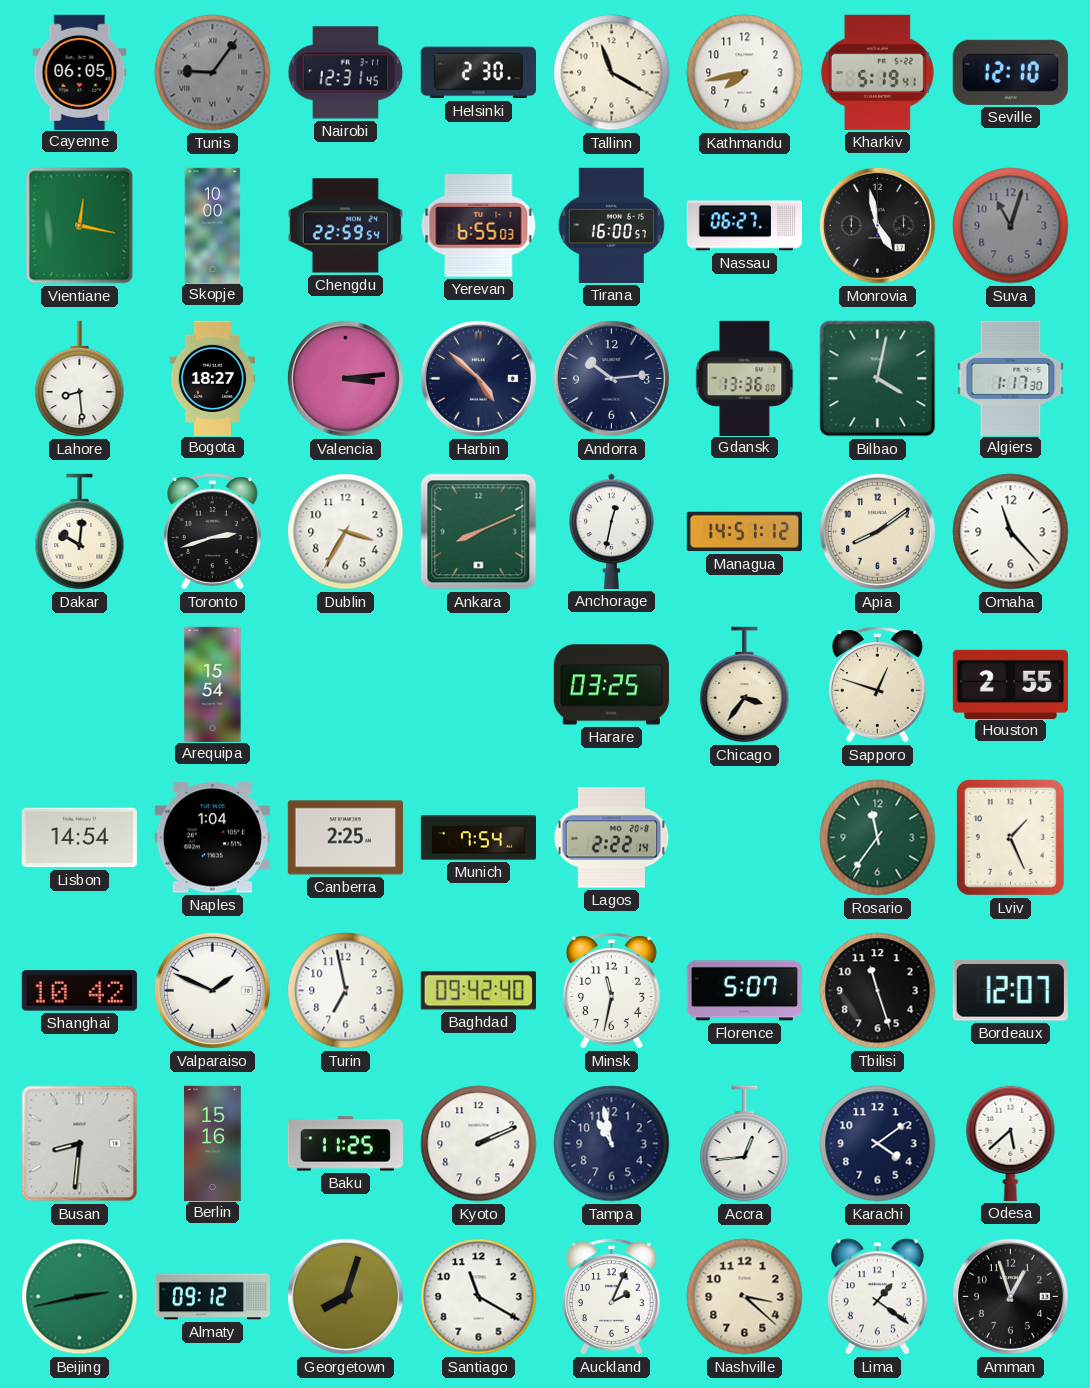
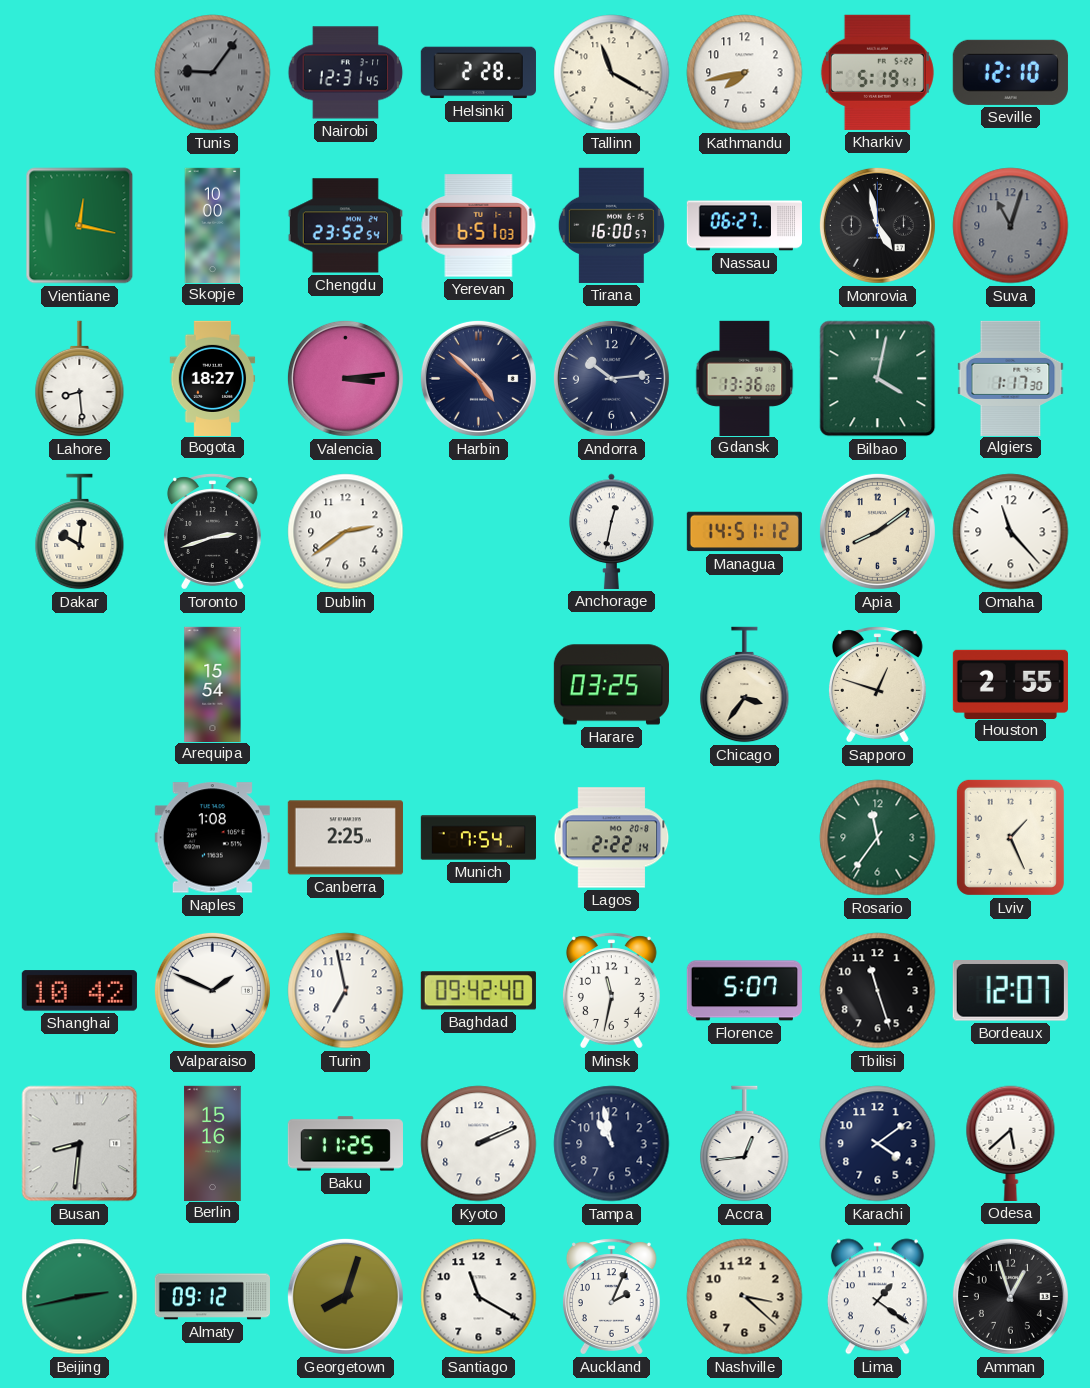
Cayenne: 06:05 -> none
Helsinki: 2:30 -> 2:28
Chengdu: 22:59 -> 23:52
Yerevan: 6:55 -> 6:51
Dublin: 3:35 -> 2:39
Ankara: 8:11 -> none
Lisbon: 14:54 -> none
Naples: 1:04 -> 1:08
